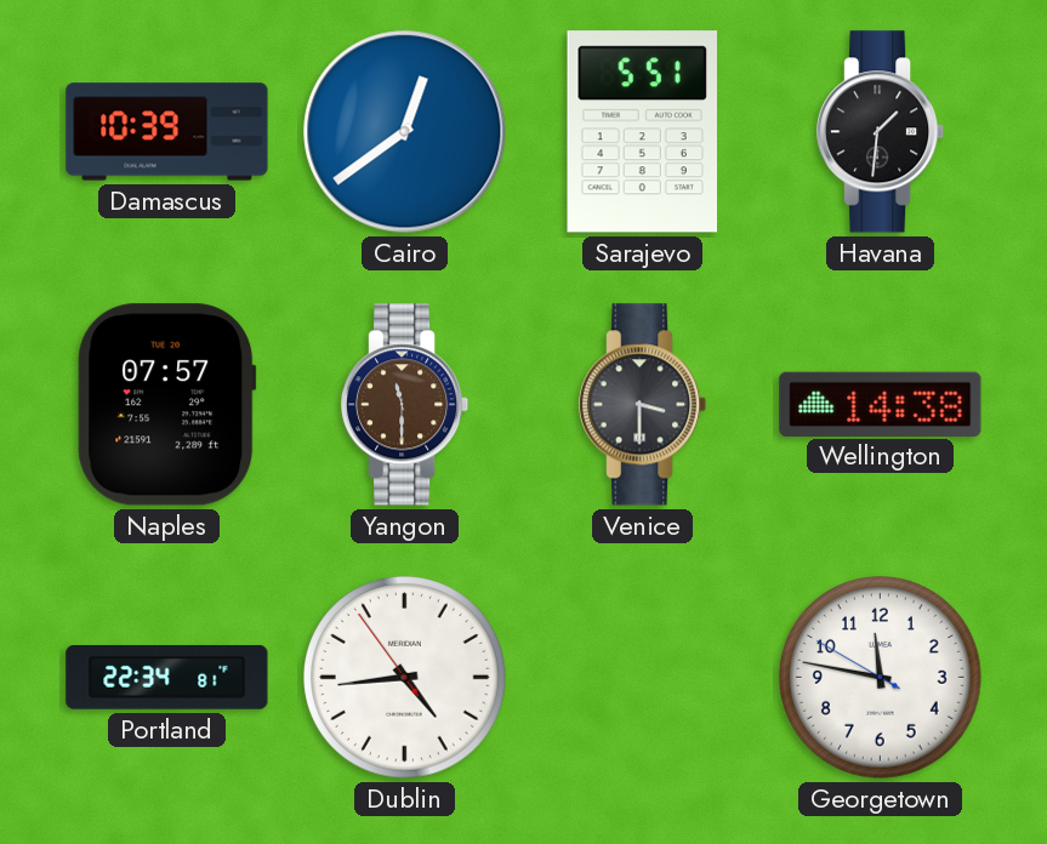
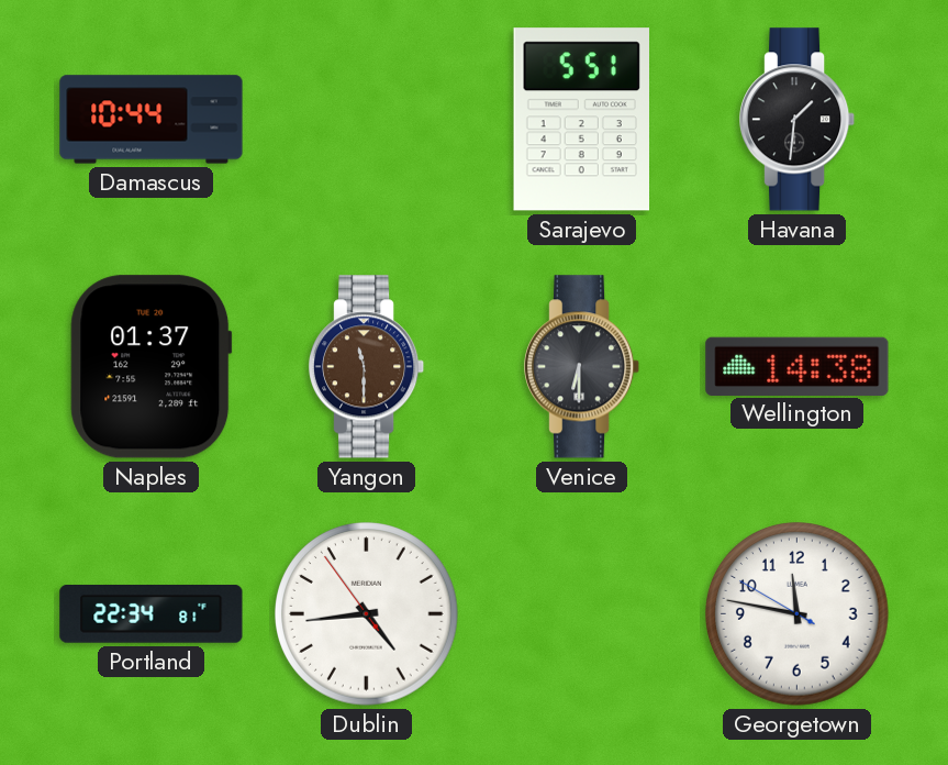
Damascus: 10:39 -> 10:44
Cairo: 12:39 -> none
Naples: 07:57 -> 01:37
Venice: 3:30 -> 6:30
